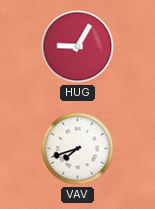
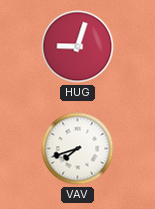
HUG: 9:05 -> 9:03
